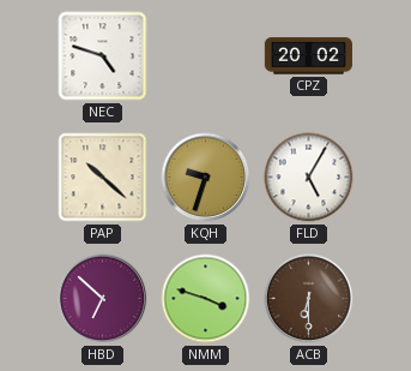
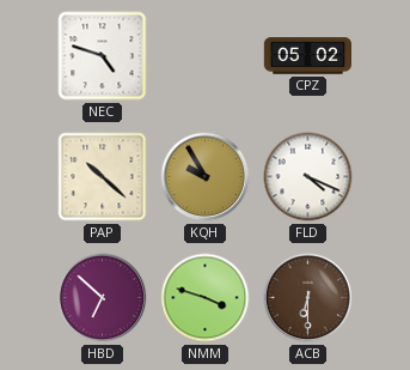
CPZ: 20:02 -> 05:02
KQH: 9:33 -> 9:55
FLD: 5:05 -> 4:19
